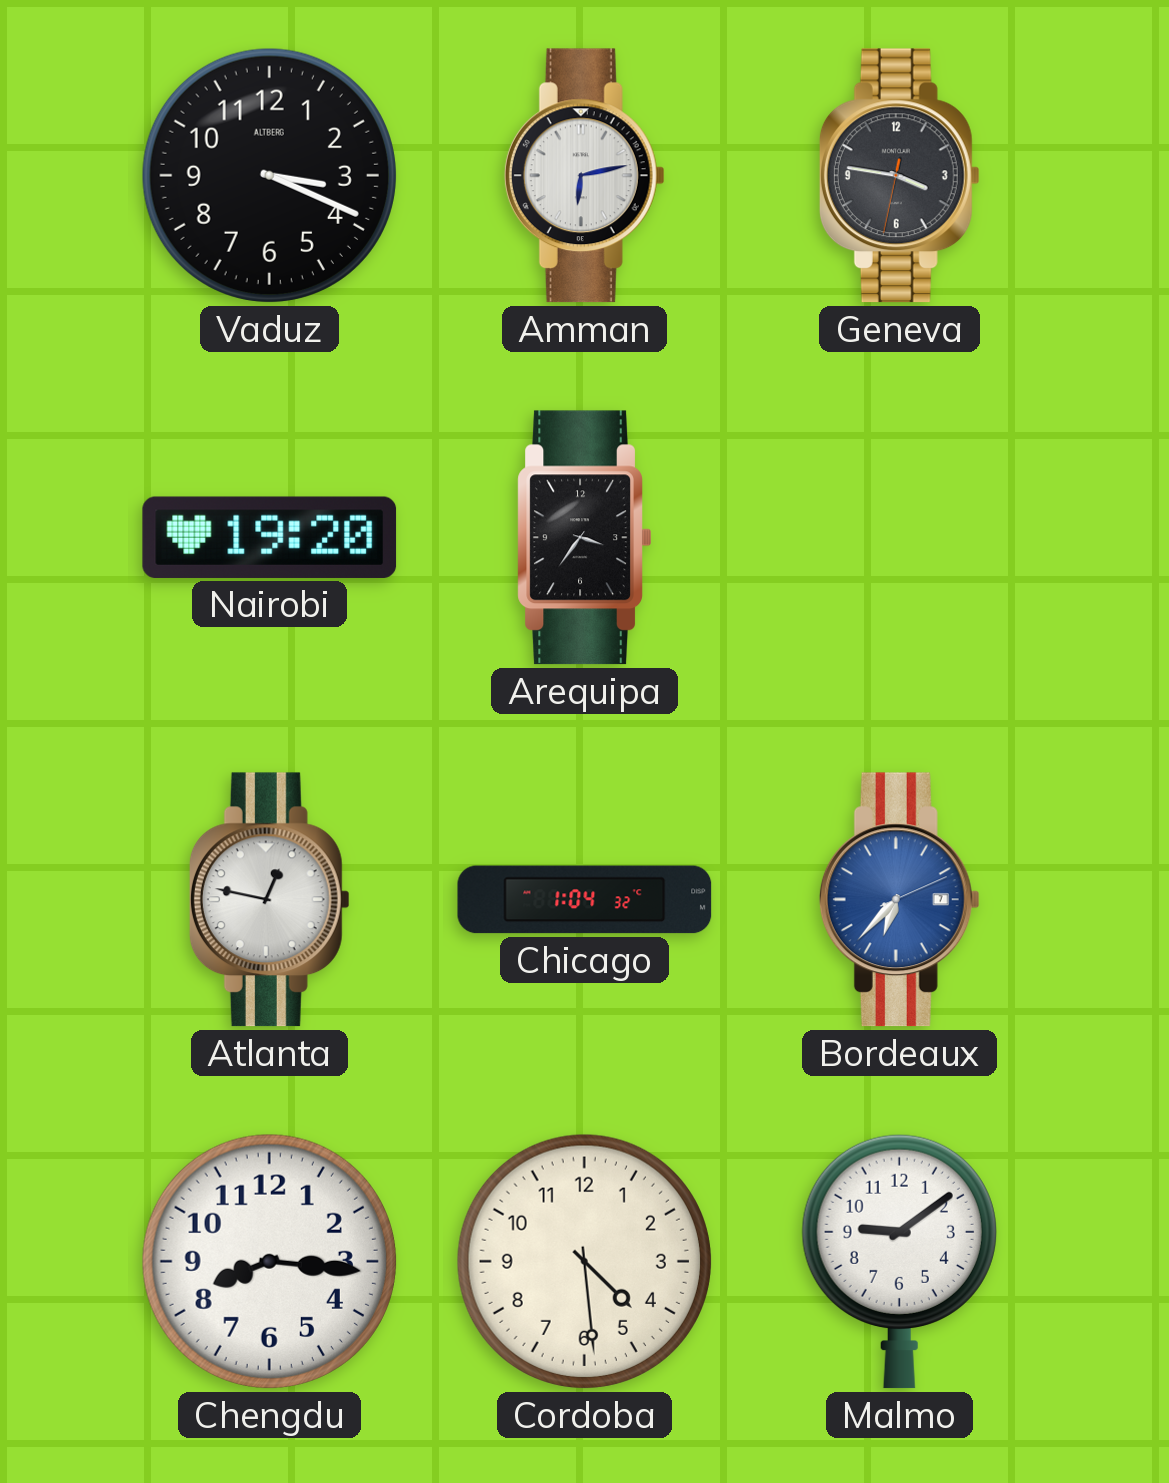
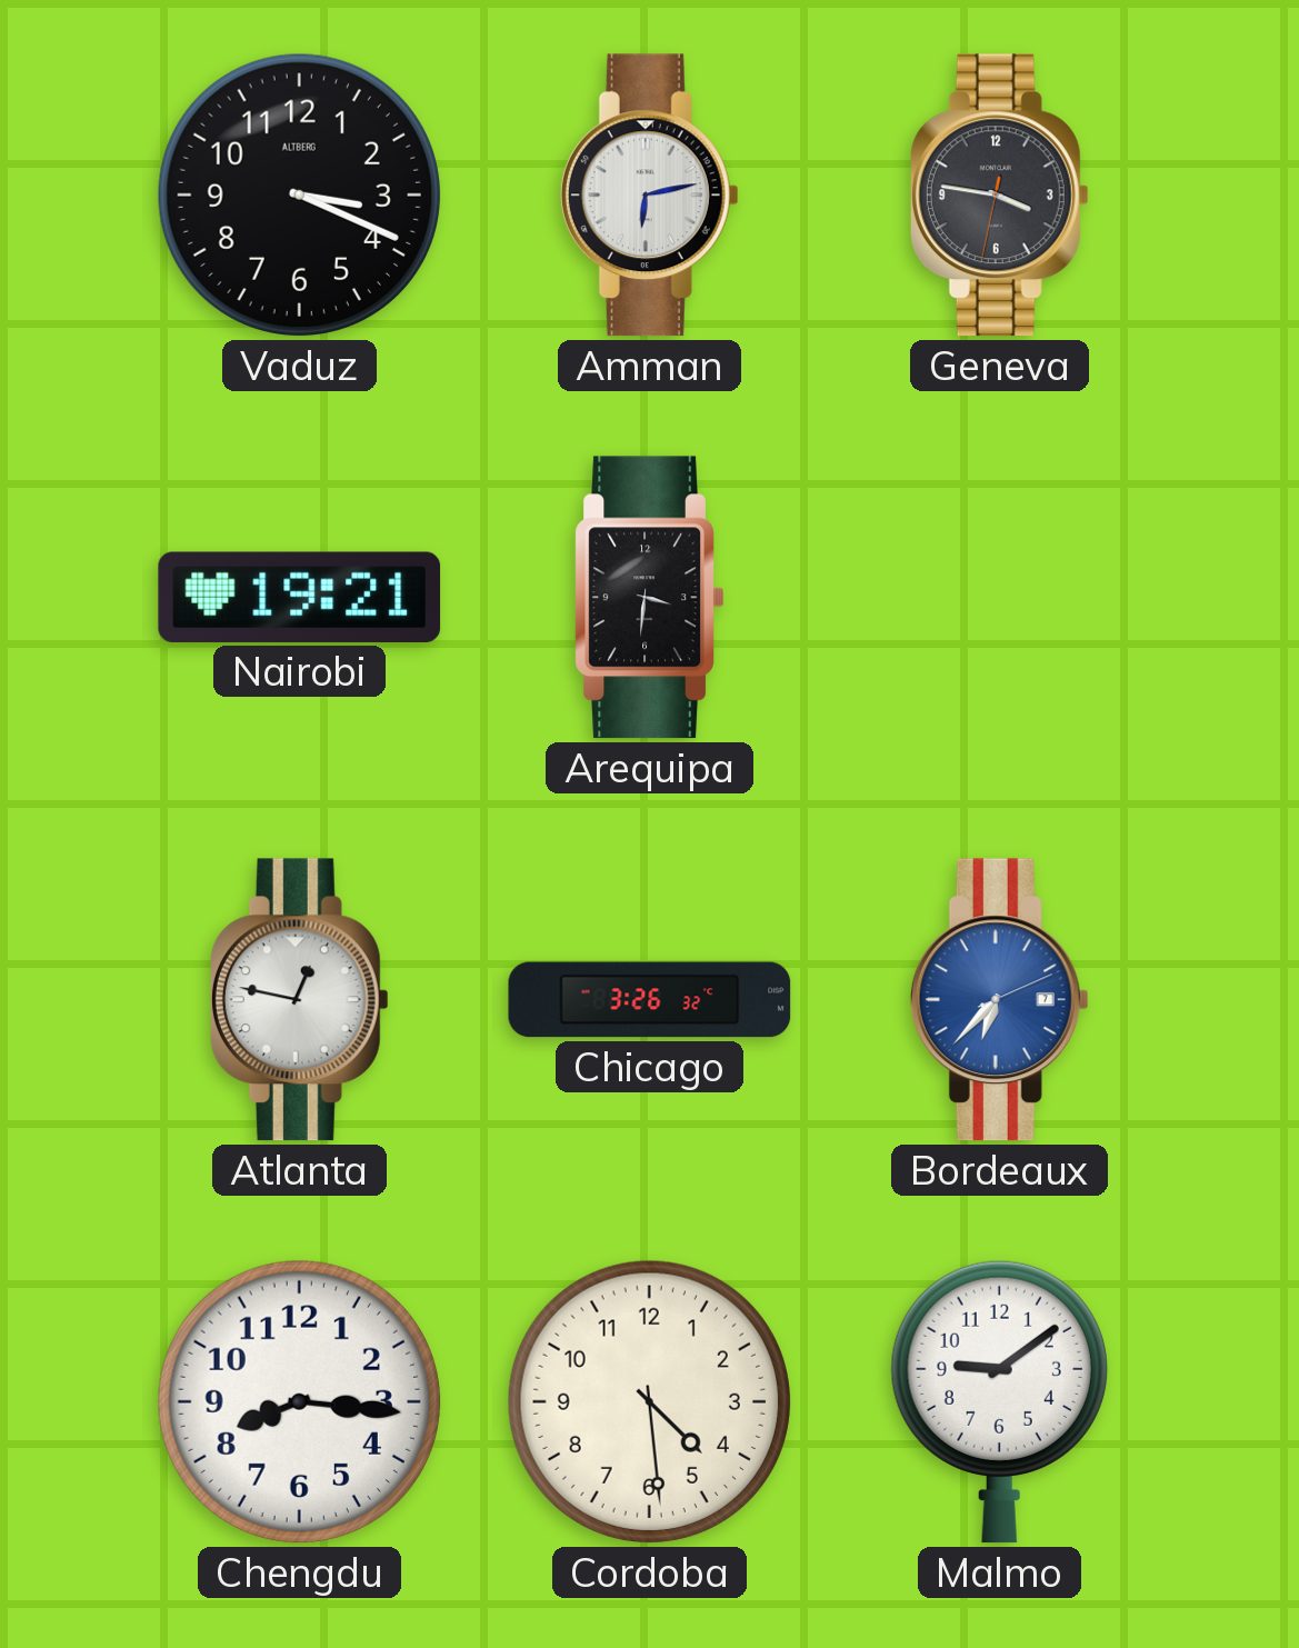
Nairobi: 19:20 -> 19:21
Arequipa: 3:36 -> 3:31
Chicago: 1:04 -> 3:26
